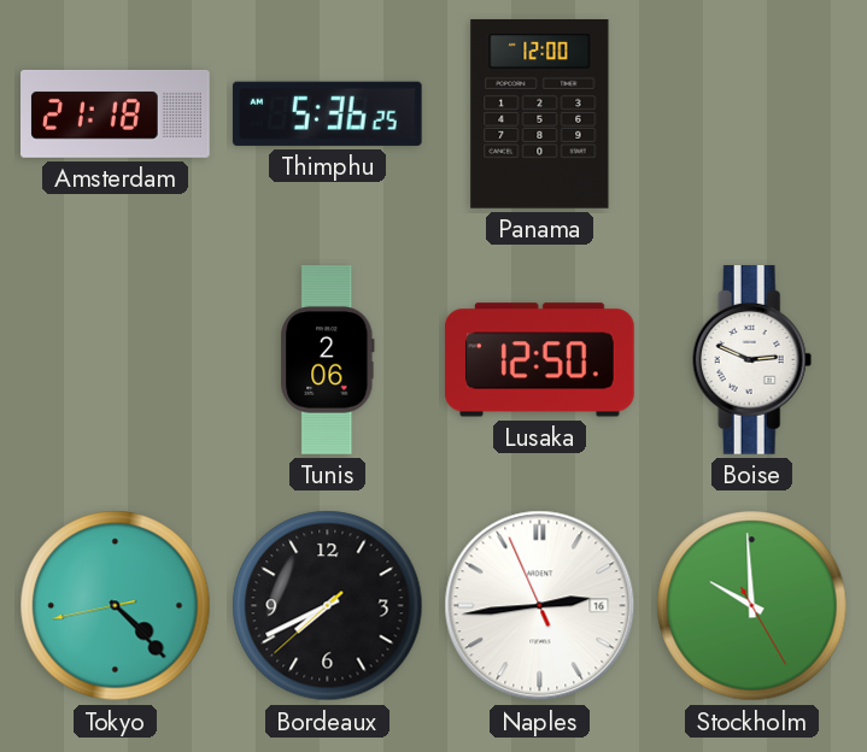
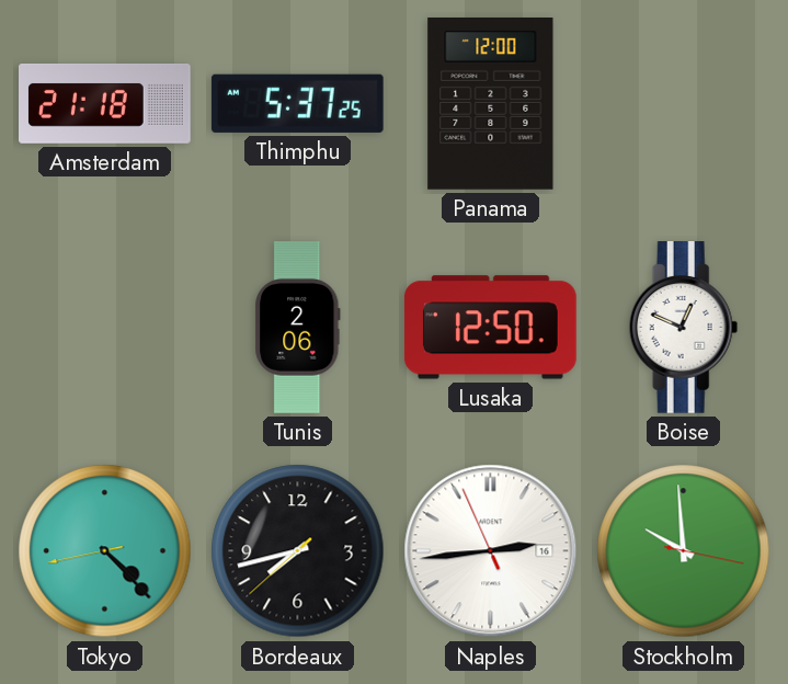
Thimphu: 5:36 -> 5:37
Boise: 2:49 -> 12:49
Bordeaux: 7:40 -> 7:42
Stockholm: 9:59:25 -> 9:59:17
